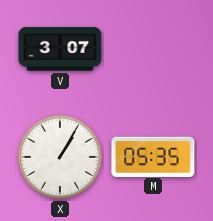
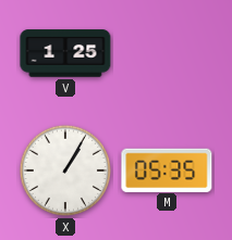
V: 3:07 -> 1:25
